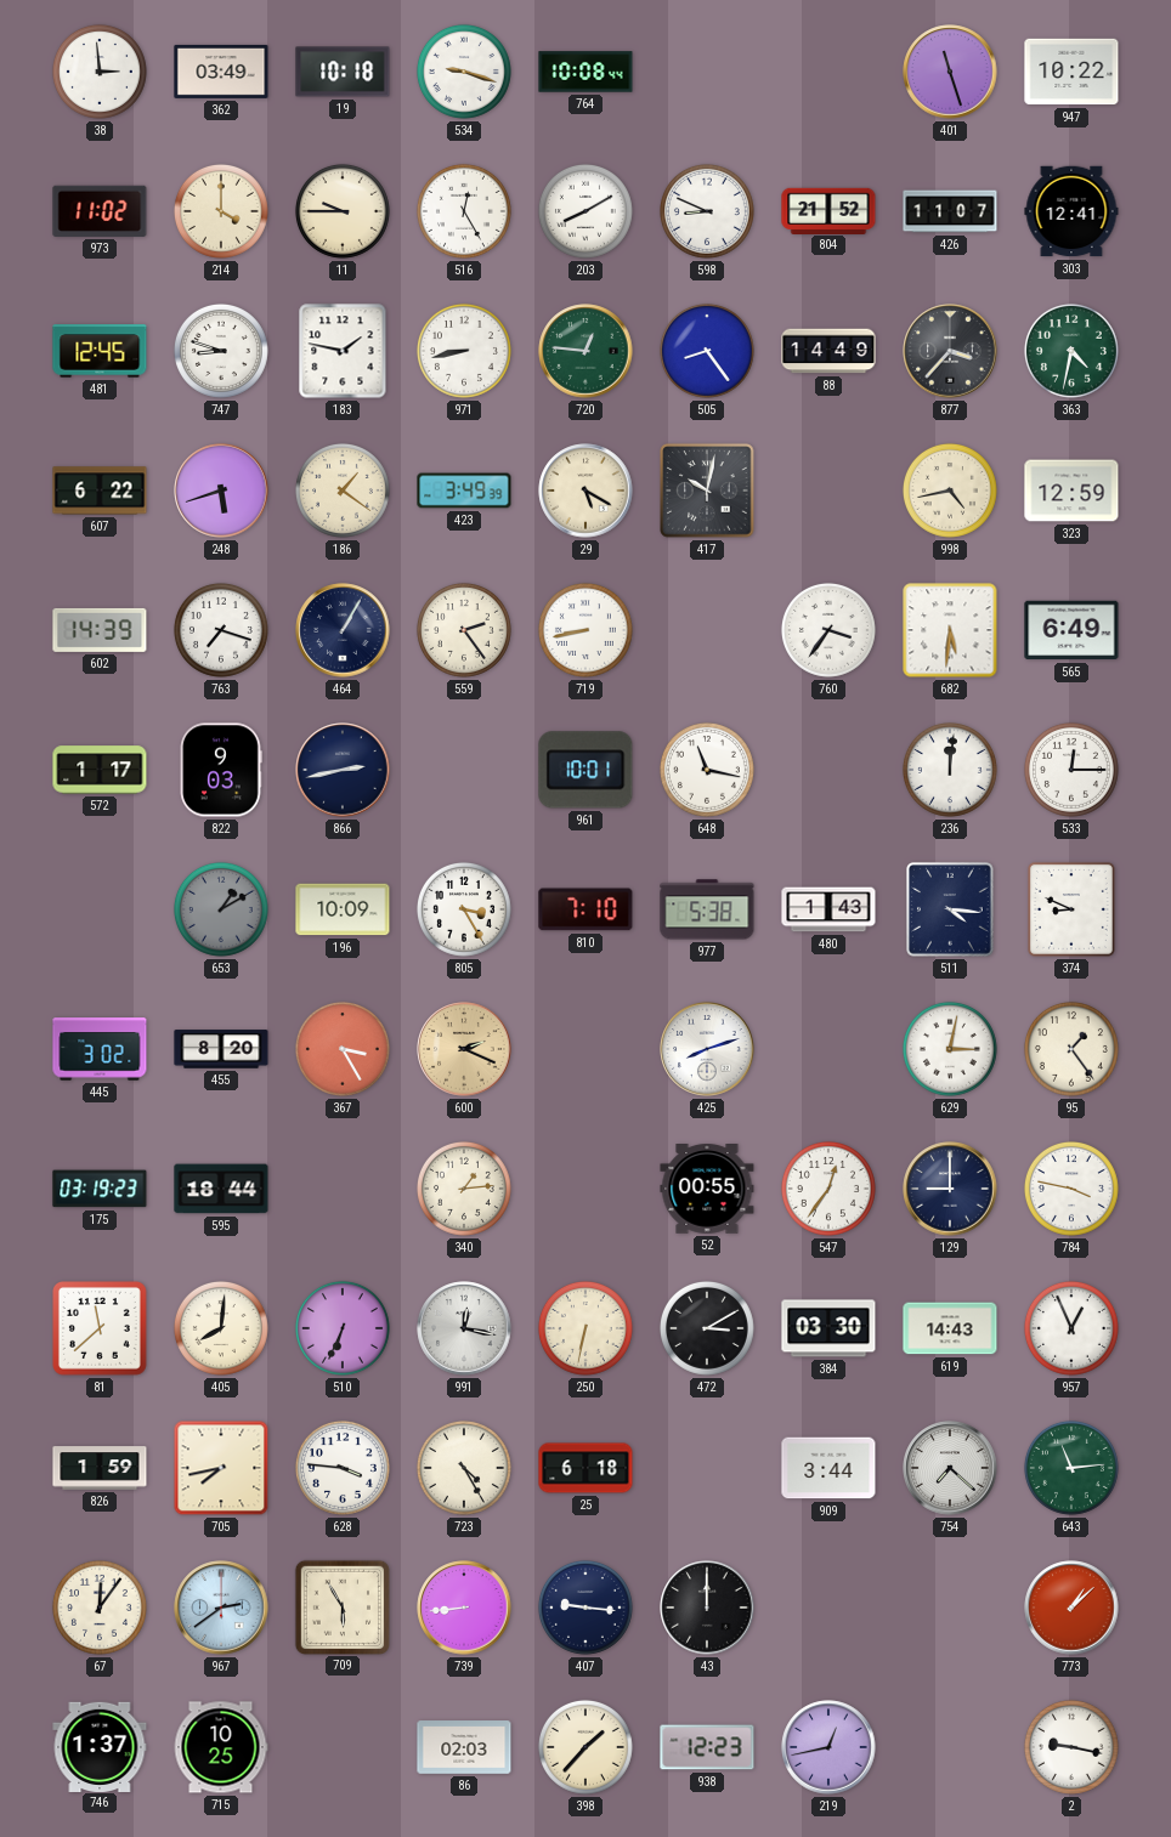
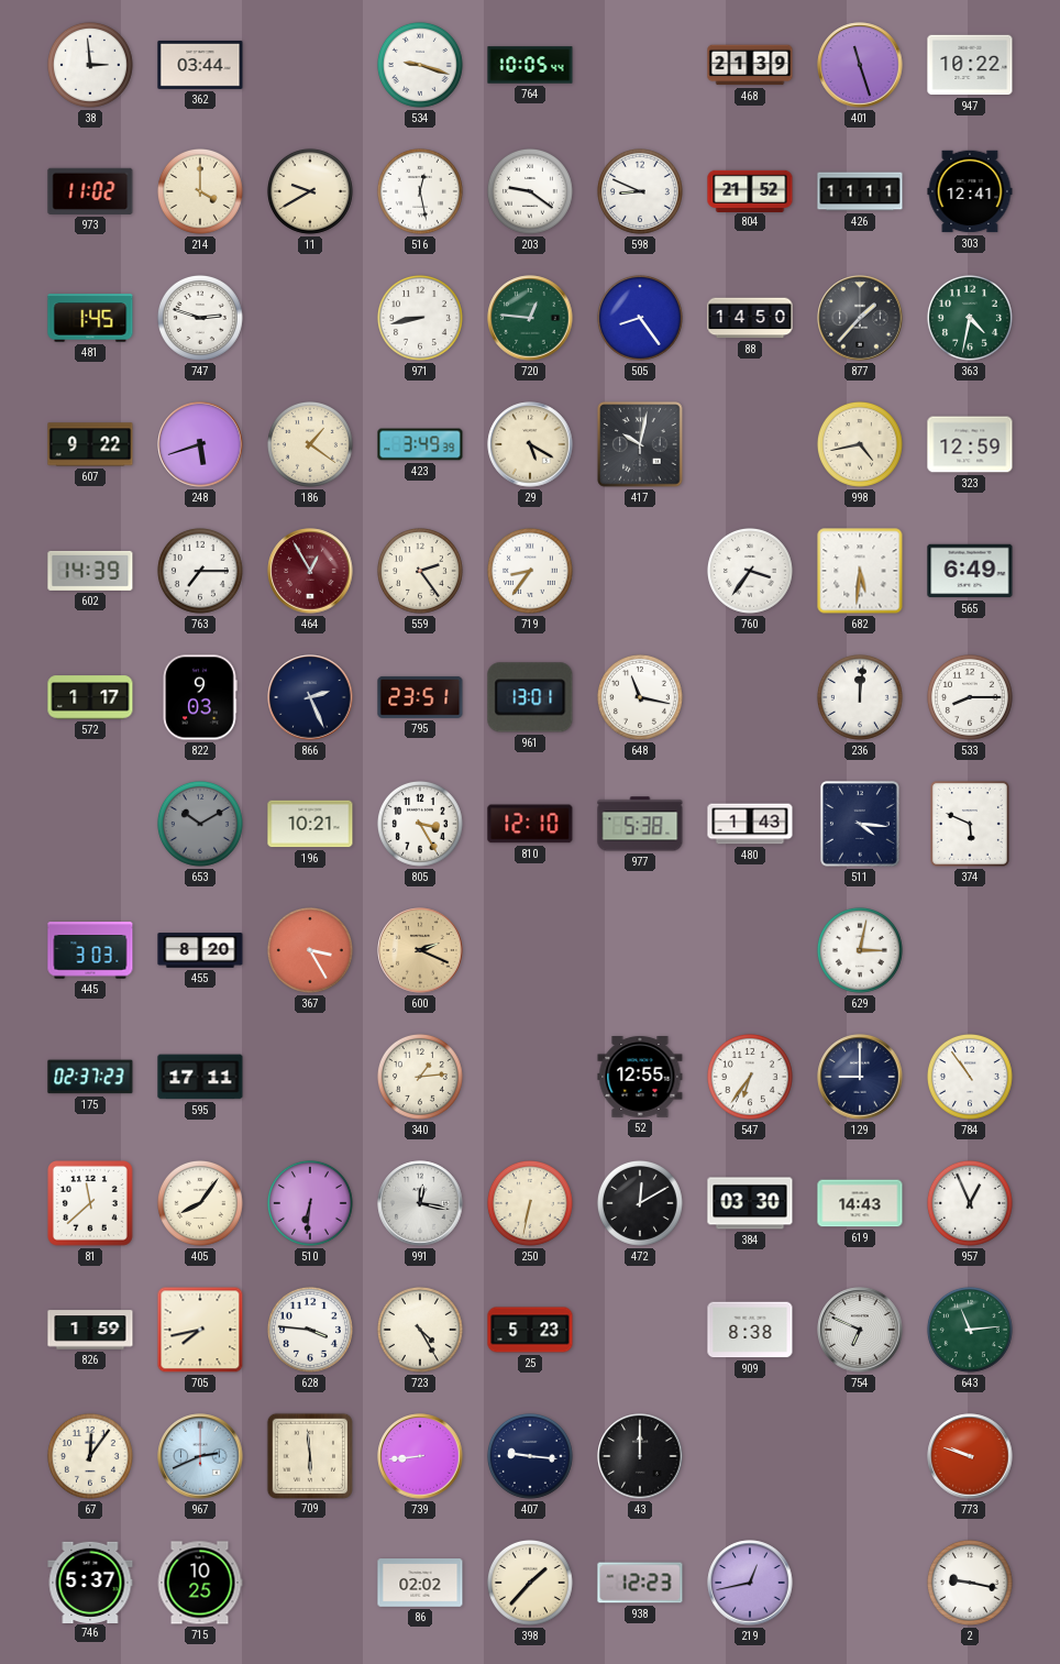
362: 03:49 -> 03:44
19: 10:18 -> none
764: 10:08 -> 10:05
468: none -> 21:39
11: 9:45 -> 9:40
516: 12:25 -> 12:28
203: 8:10 -> 9:21
426: 11:07 -> 11:11
481: 12:45 -> 1:45
747: 8:48 -> 2:48
183: 1:47 -> none
88: 14:49 -> 14:50
877: 3:37 -> 1:37
607: 6:22 -> 9:22
763: 7:18 -> 7:15
464: 1:05 -> 12:55
464 dial: navy -> burgundy
719: 8:43 -> 8:36
866: 2:43 -> 2:26
795: none -> 23:51
961: 10:01 -> 13:01
533: 12:15 -> 8:15
653: 1:10 -> 10:10
196: 10:09 -> 10:21
810: 7:10 -> 12:10
374: 8:49 -> 5:49
445: 3:02 -> 3:03
425: 8:12 -> none
95: 1:24 -> none
175: 03:19 -> 02:37
595: 18:44 -> 17:11
52: 00:55 -> 12:55
547: 12:36 -> 6:36
784: 3:47 -> 10:54
405: 8:01 -> 8:06
510: 6:34 -> 6:31
472: 3:10 -> 12:10
25: 6:18 -> 5:23
909: 3:44 -> 8:38
754: 7:22 -> 6:49
967: 2:39 -> 2:41
709: 5:55 -> 5:59
773: 1:08 -> 9:48
746: 1:37 -> 5:37
86: 02:03 -> 02:02
